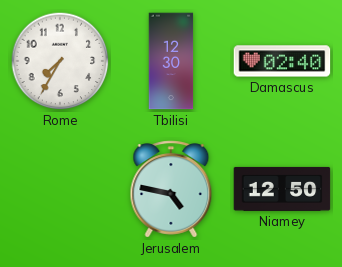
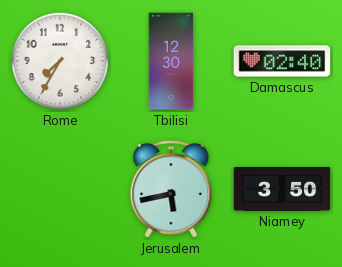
Jerusalem: 4:47 -> 5:43
Niamey: 12:50 -> 3:50
